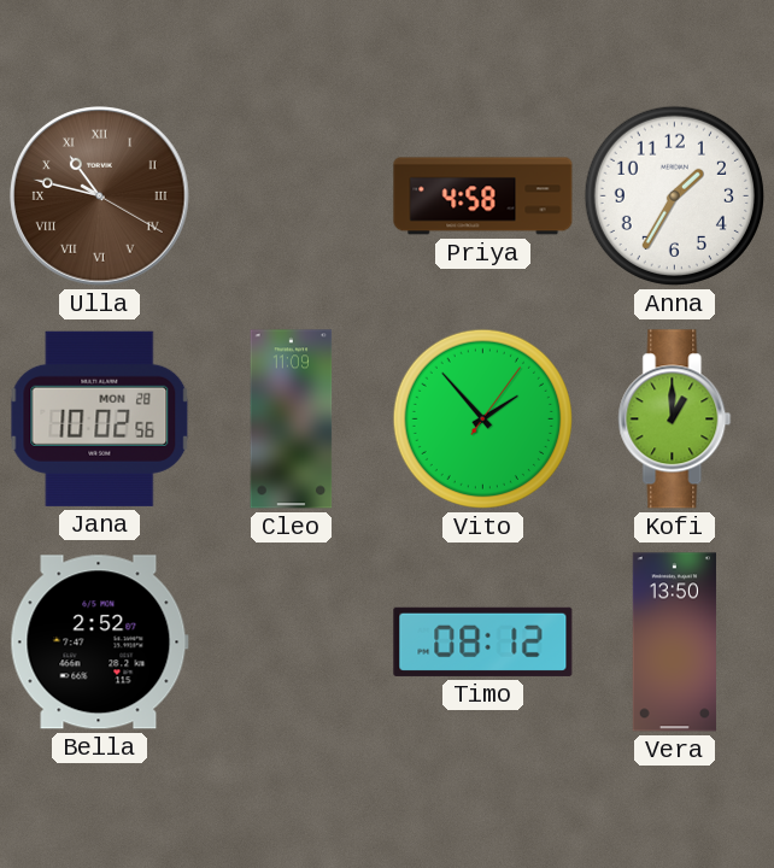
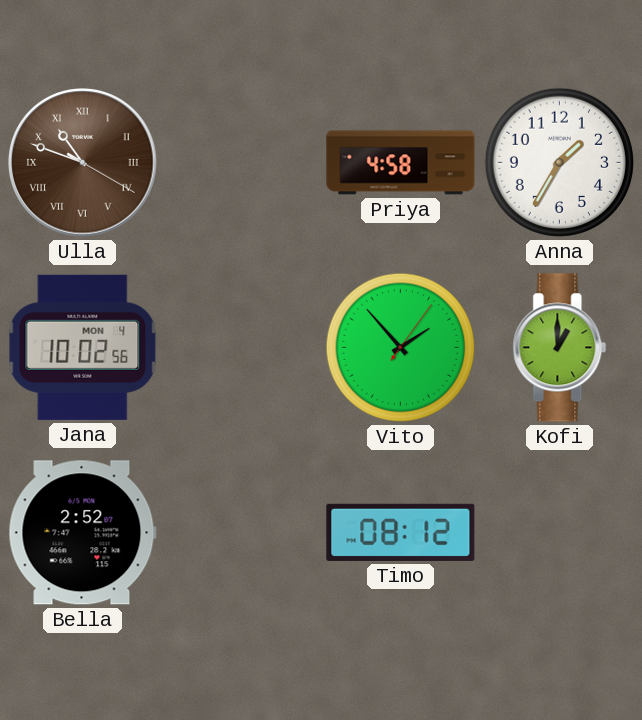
Ulla: 10:47 -> 10:48
Jana date: MON 28 -> MON 4
Cleo: 11:09 -> none
Vera: 13:50 -> none
